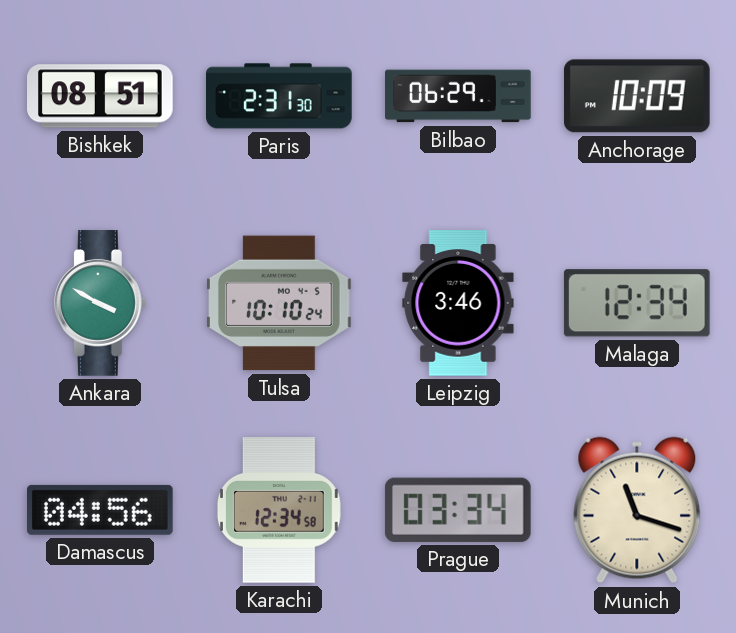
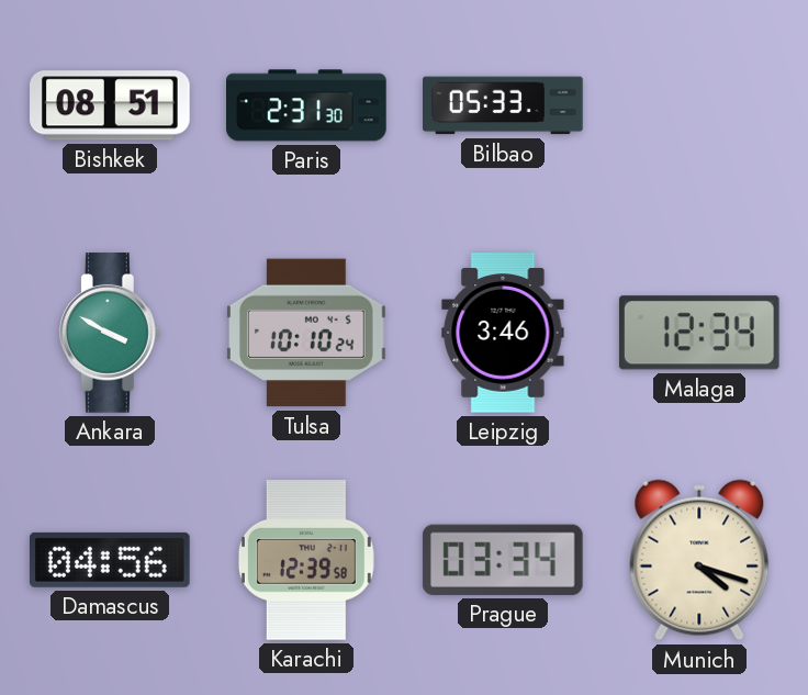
Bilbao: 06:29 -> 05:33
Anchorage: 10:09 -> none
Karachi: 12:34 -> 12:39
Munich: 11:18 -> 4:18
